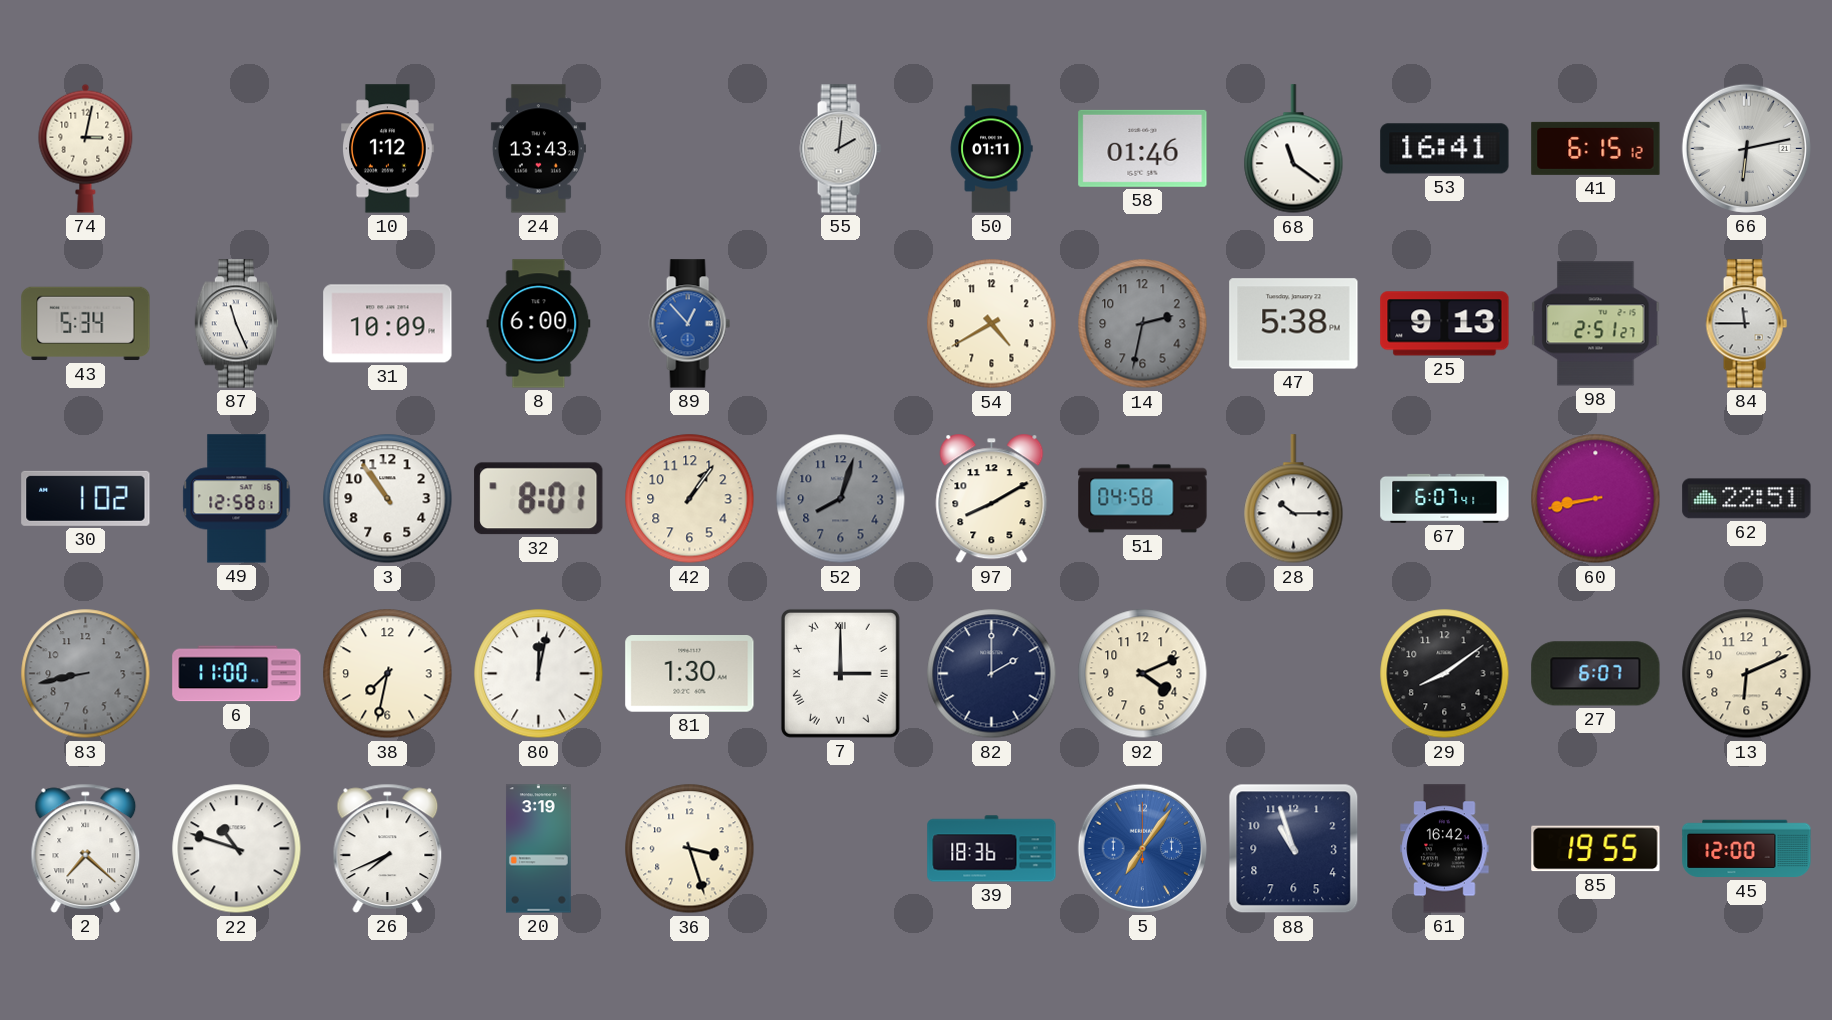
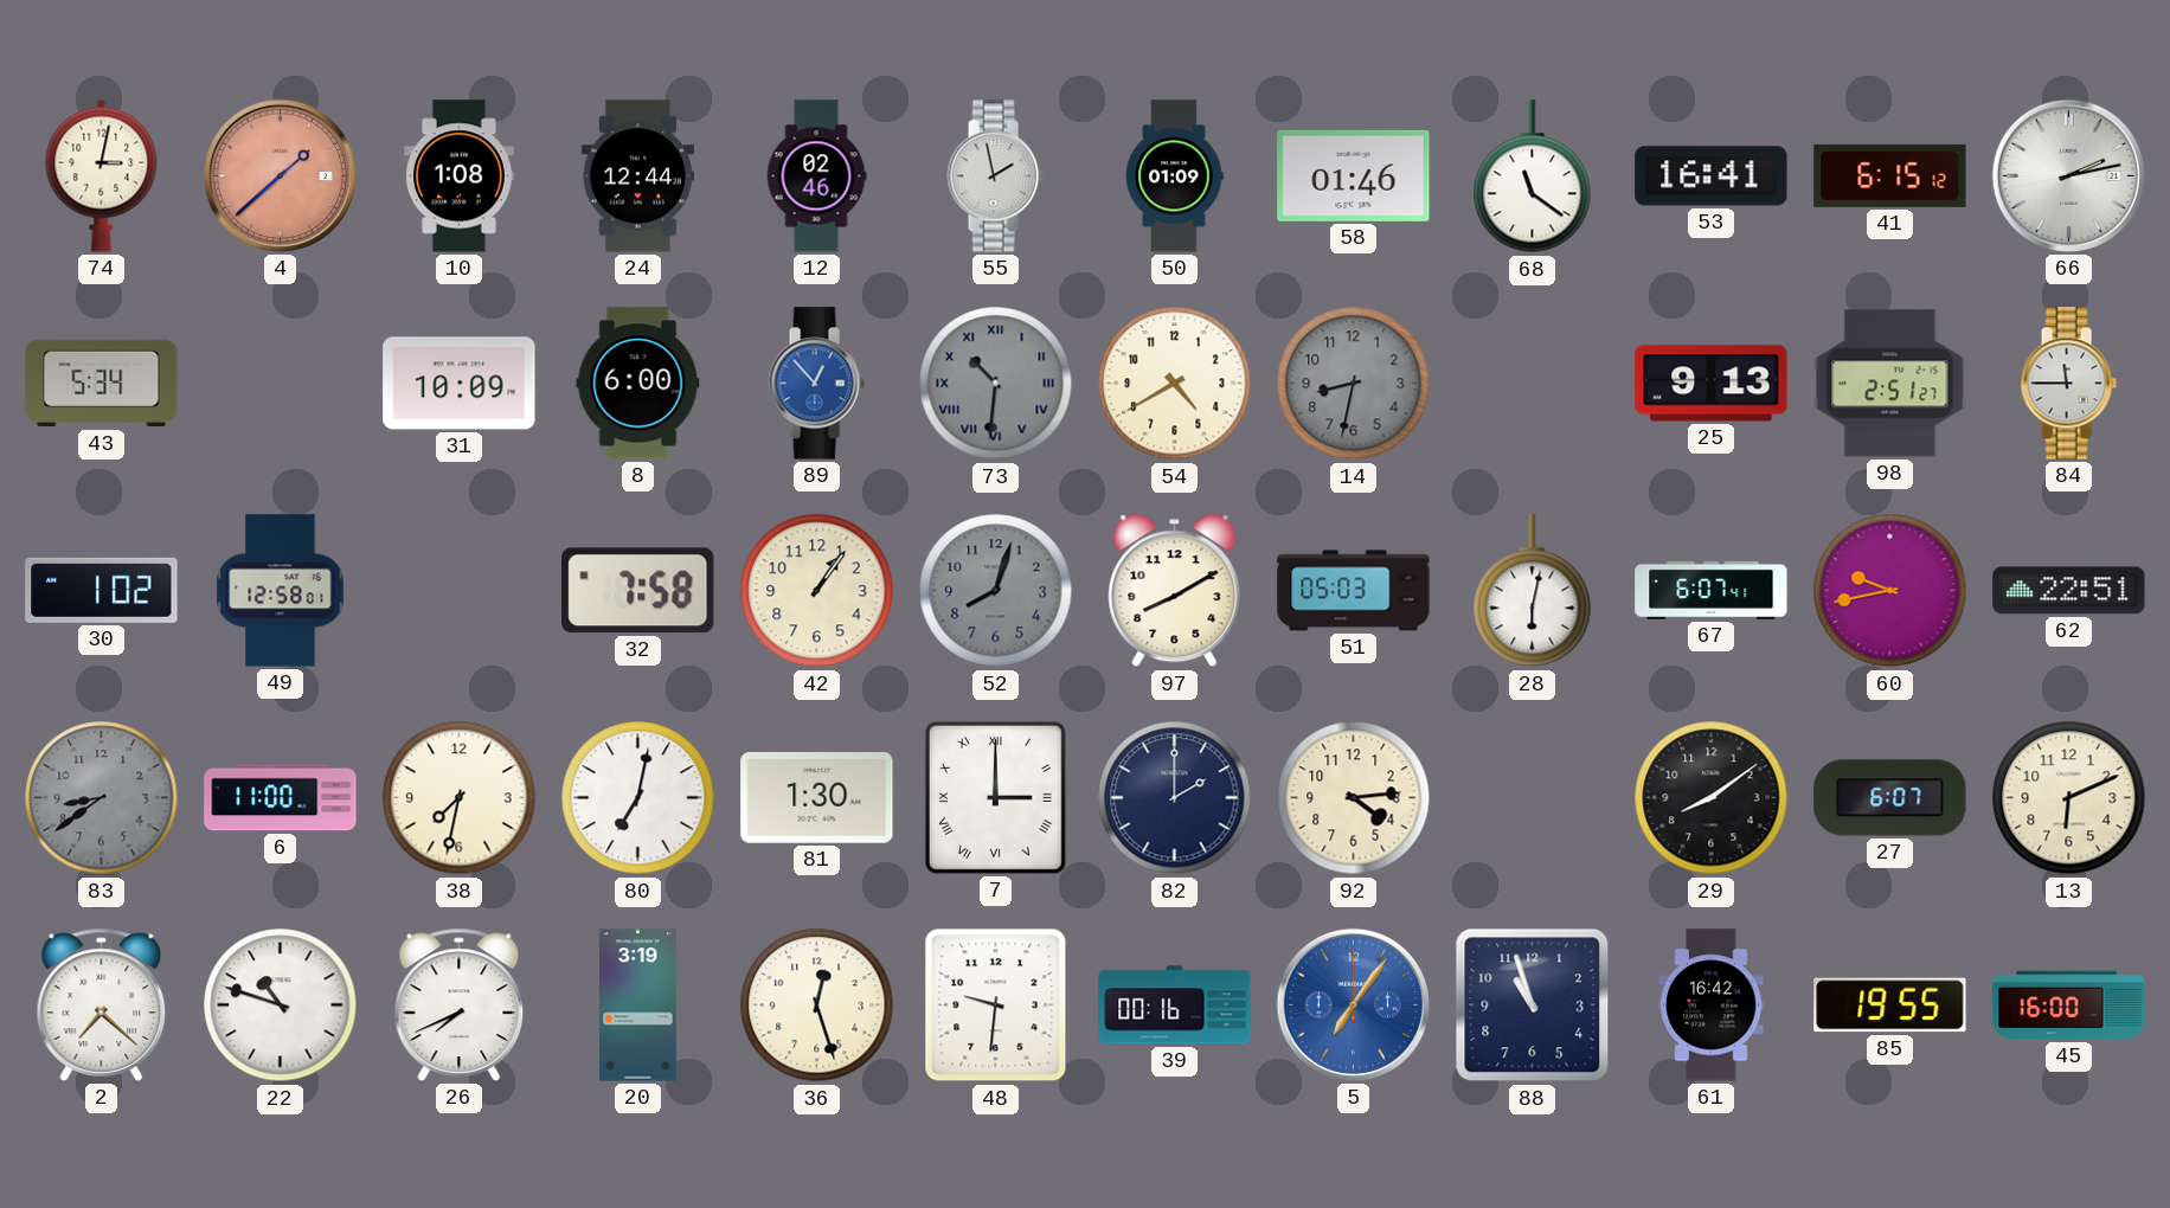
4: none -> 1:38
10: 1:12 -> 1:08
24: 13:43 -> 12:44
12: none -> 02:46
55: 2:01 -> 1:58
50: 01:11 -> 01:09
66: 6:13 -> 2:13
87: 11:26 -> none
73: none -> 10:31
14: 2:32 -> 8:32
47: 5:38 -> none
3: 10:54 -> none
32: 8:01 -> 7:58
51: 04:58 -> 05:03
28: 10:15 -> 6:02
60: 8:43 -> 9:43
83: 8:43 -> 8:39
80: 12:02 -> 7:02
92: 4:11 -> 4:14
36: 3:27 -> 12:27
48: none -> 9:31
39: 18:36 -> 00:16
45: 12:00 -> 16:00
